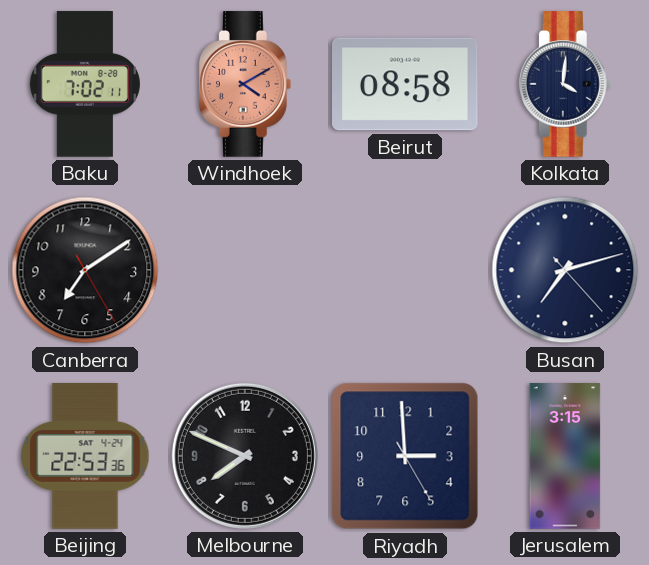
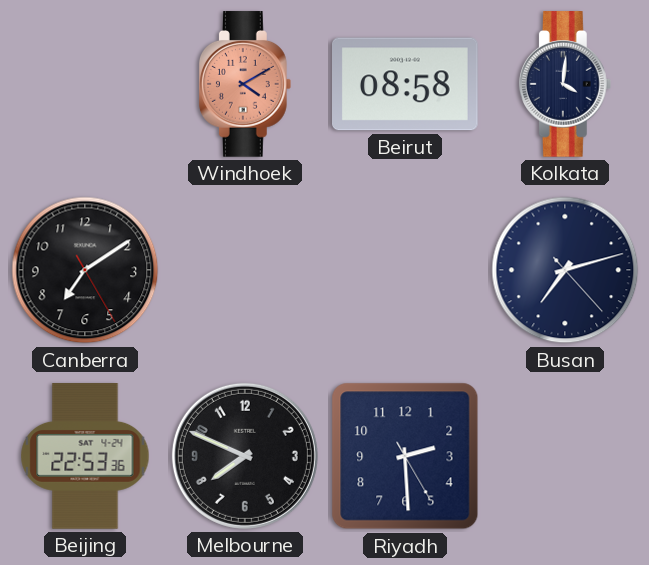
Baku: 7:02 -> none
Riyadh: 2:59 -> 2:29
Jerusalem: 3:15 -> none
